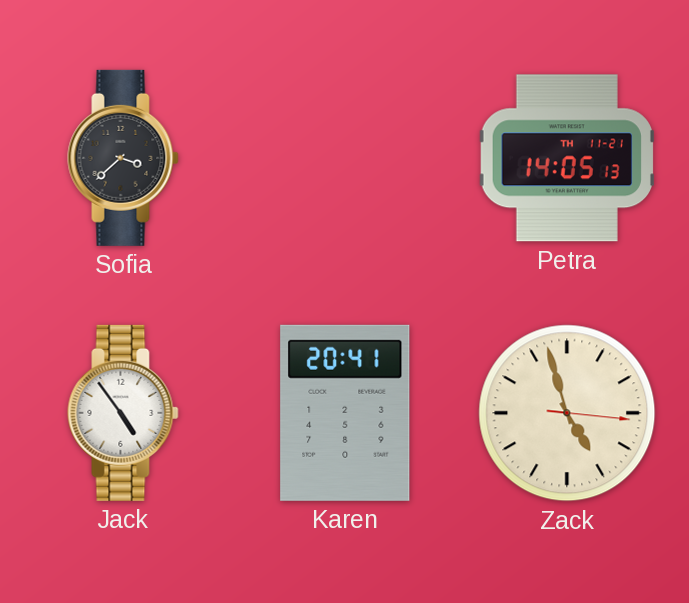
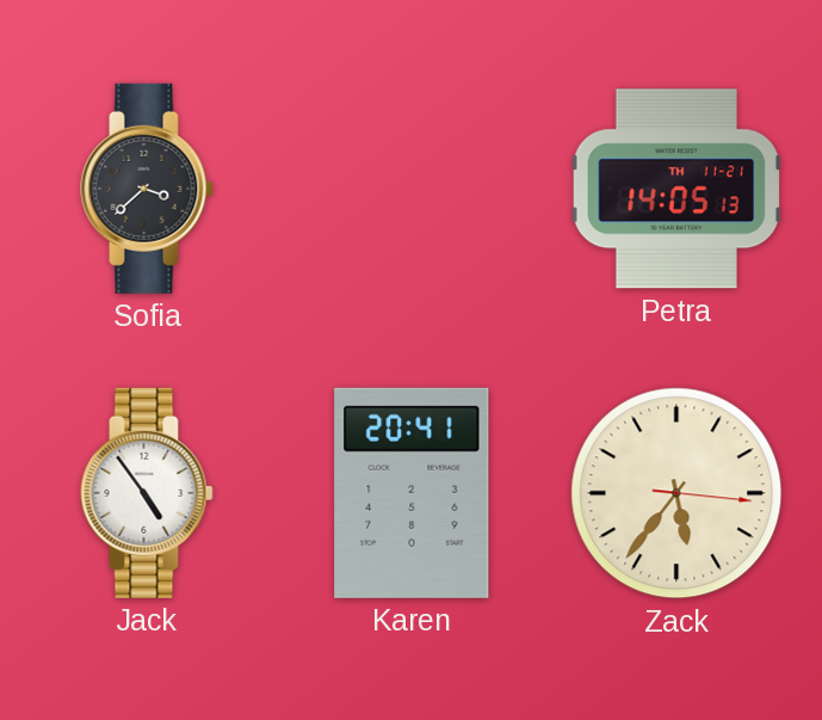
Zack: 4:57 -> 5:36
